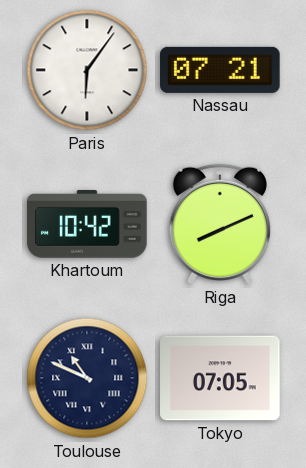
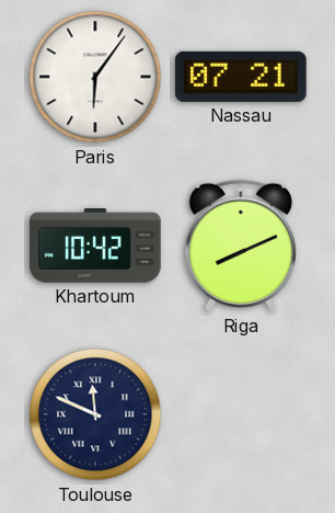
Toulouse: 10:49 -> 11:49
Tokyo: 07:05 -> none
